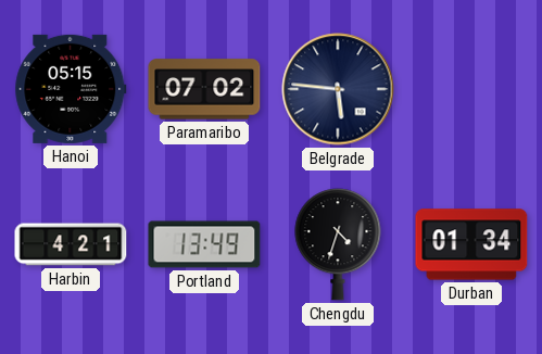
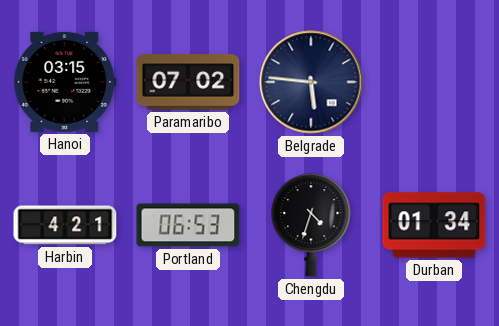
Hanoi: 05:15 -> 03:15
Portland: 13:49 -> 06:53
